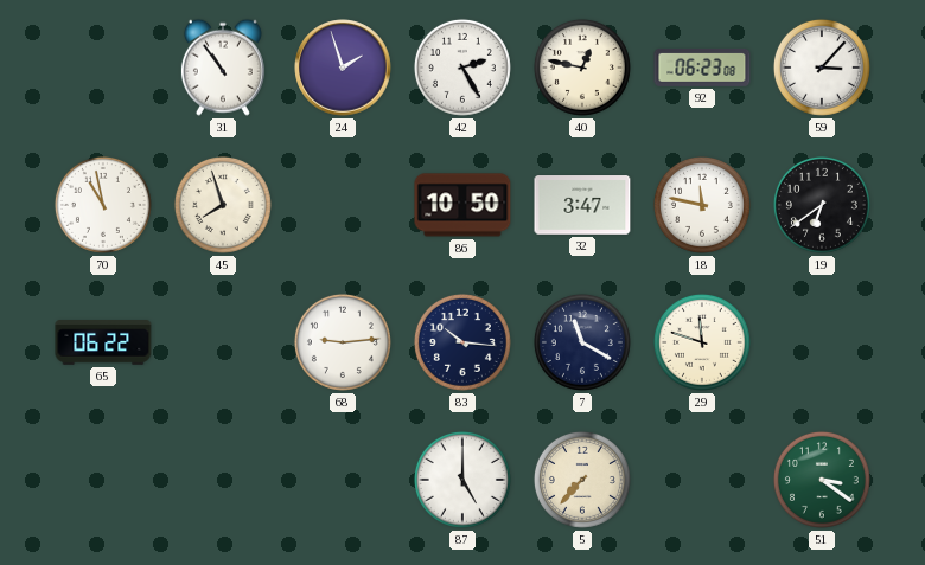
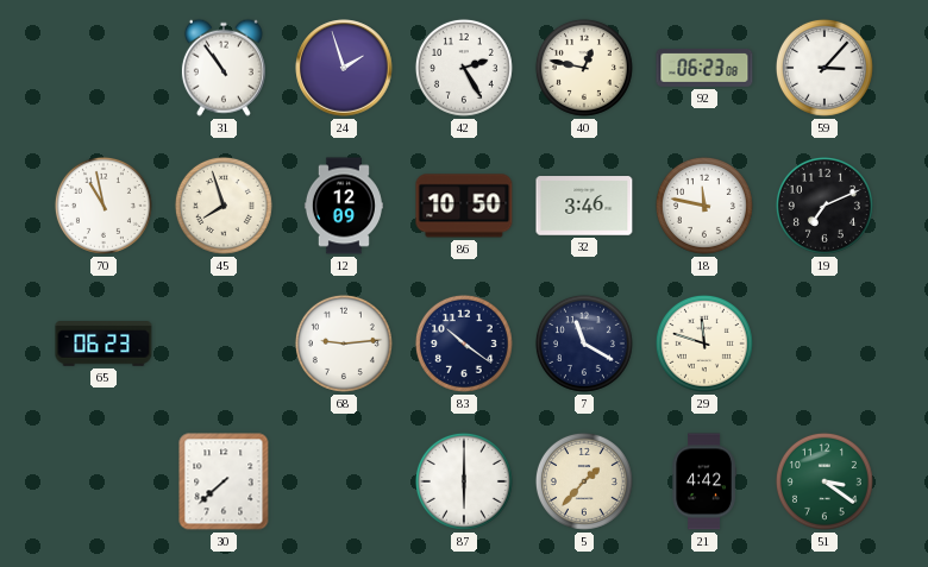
12: none -> 12:09
32: 3:47 -> 3:46
19: 6:39 -> 7:11
65: 06:22 -> 06:23
83: 10:16 -> 10:21
30: none -> 7:38
87: 5:00 -> 6:00
5: 7:37 -> 1:37
21: none -> 4:42
